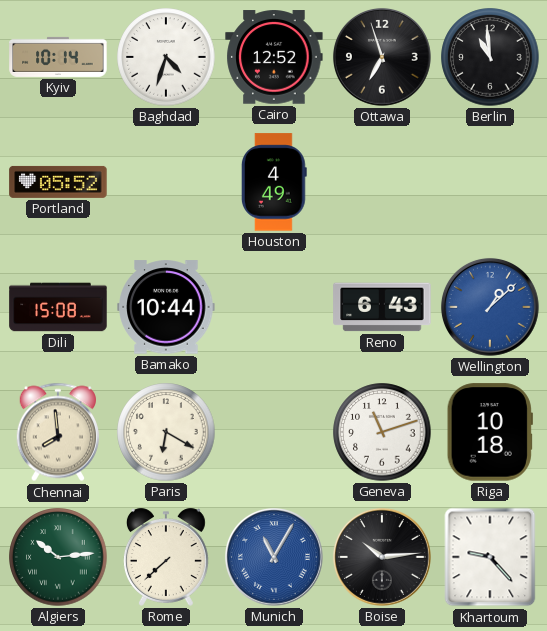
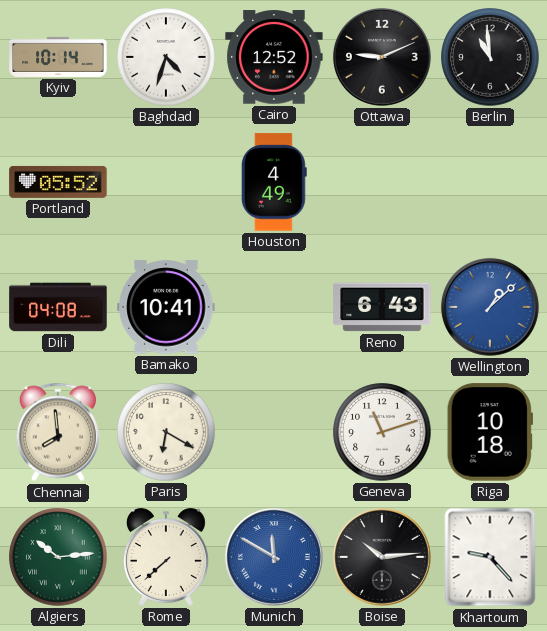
Ottawa: 6:57 -> 9:11
Dili: 15:08 -> 04:08
Bamako: 10:44 -> 10:41
Munich: 11:05 -> 11:50
